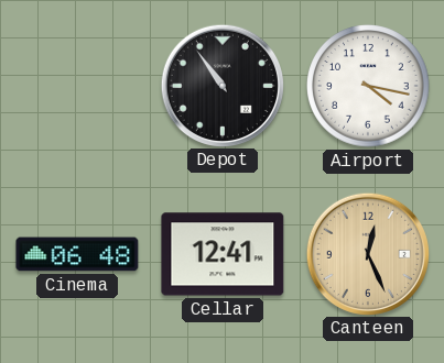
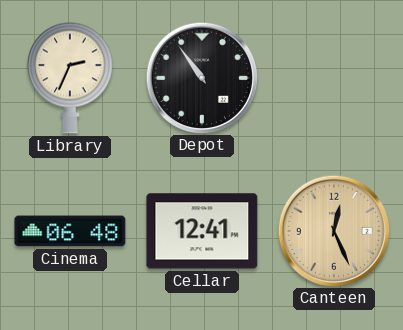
Library: none -> 2:34
Airport: 4:17 -> none
